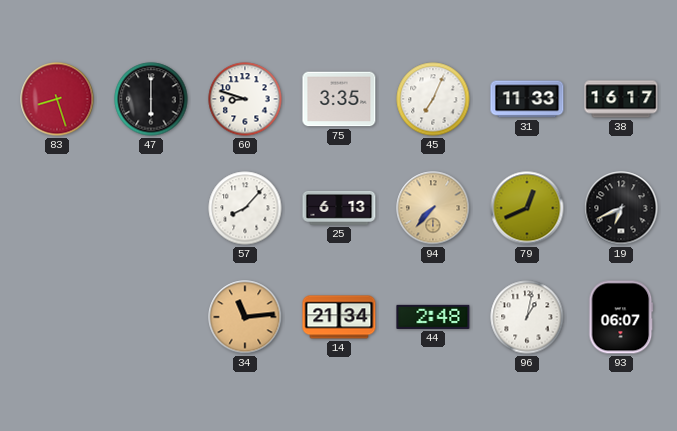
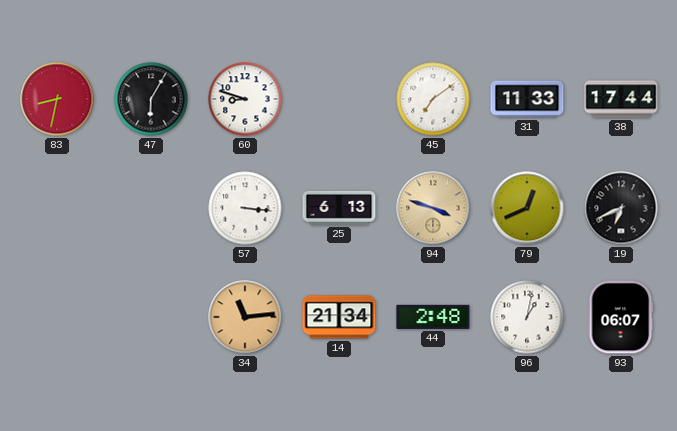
83: 8:27 -> 8:32
47: 6:00 -> 6:05
75: 3:35 -> none
45: 7:04 -> 7:09
38: 16:17 -> 17:44
57: 8:07 -> 3:16
94: 7:37 -> 3:48
